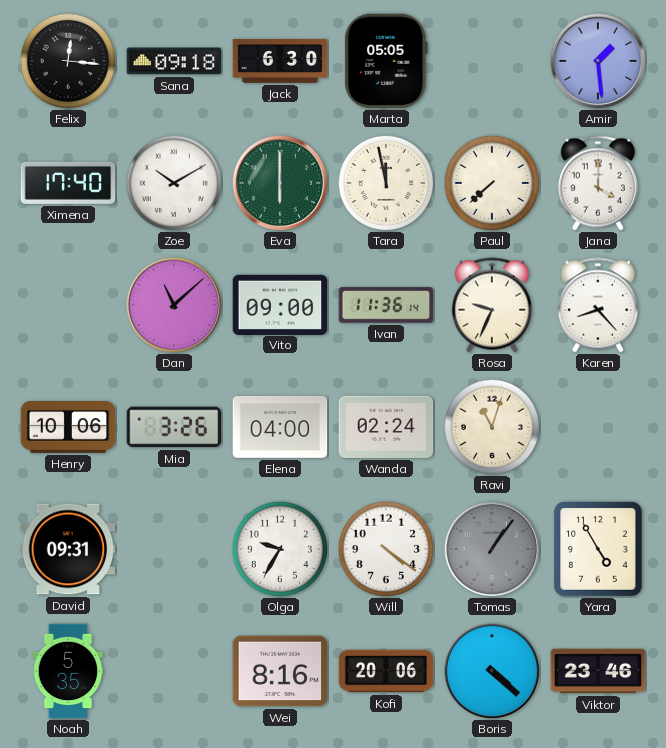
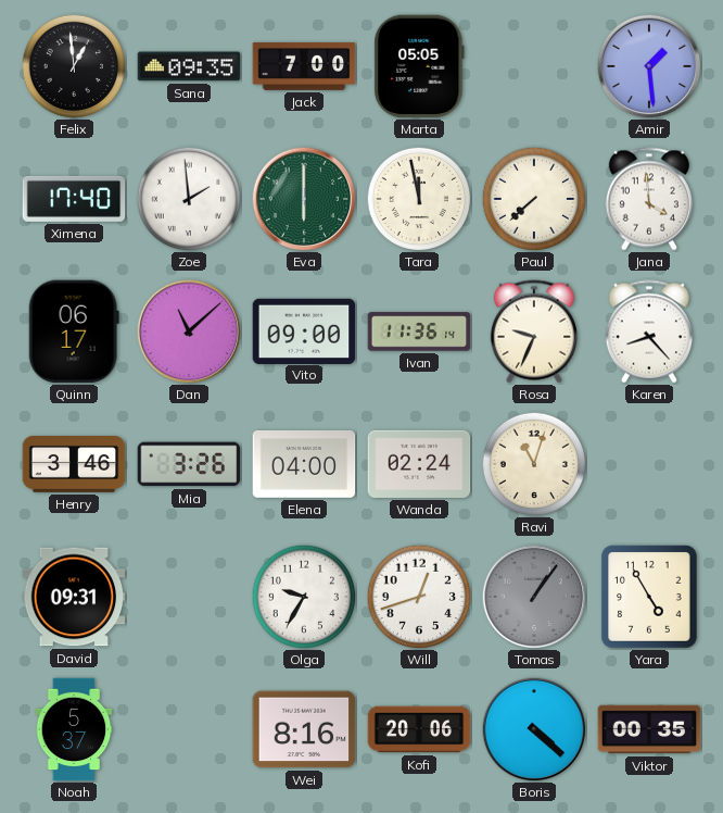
Felix: 12:16 -> 12:59
Sana: 09:18 -> 09:35
Jack: 6:30 -> 7:00
Zoe: 10:10 -> 1:59
Jana: 4:00 -> 3:59
Quinn: none -> 06:17
Henry: 10:06 -> 3:46
Will: 4:21 -> 12:42
Noah: 5:35 -> 5:37
Viktor: 23:46 -> 00:35
